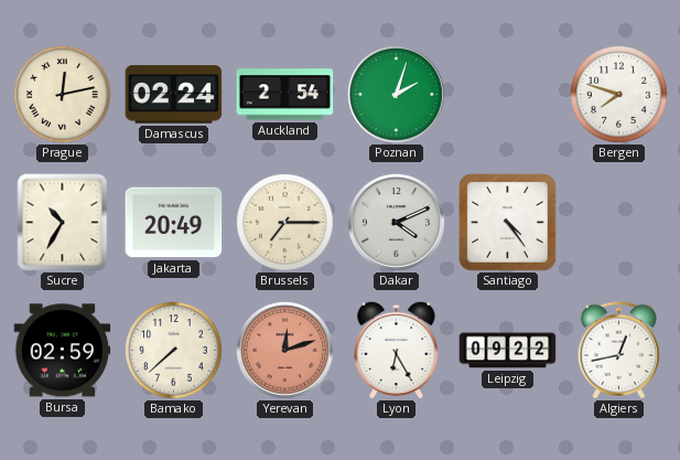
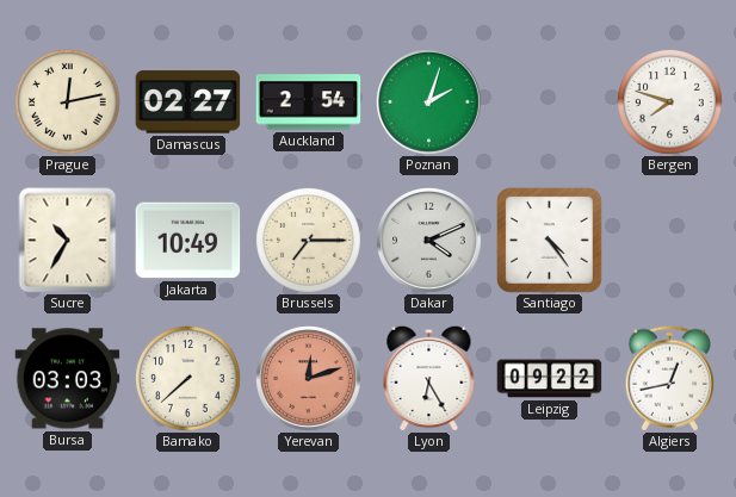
Damascus: 02:24 -> 02:27
Jakarta: 20:49 -> 10:49
Bursa: 02:59 -> 03:03
